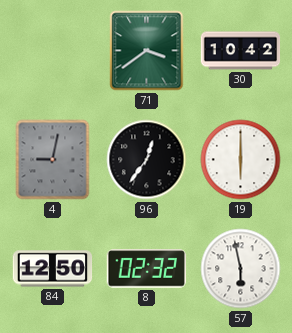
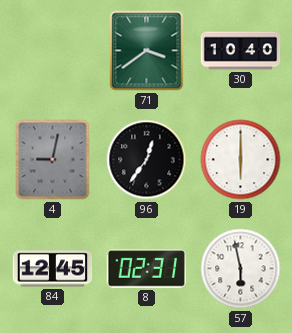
30: 10:42 -> 10:40
84: 12:50 -> 12:45
8: 02:32 -> 02:31
